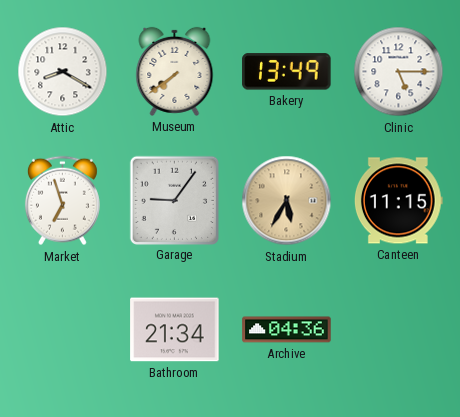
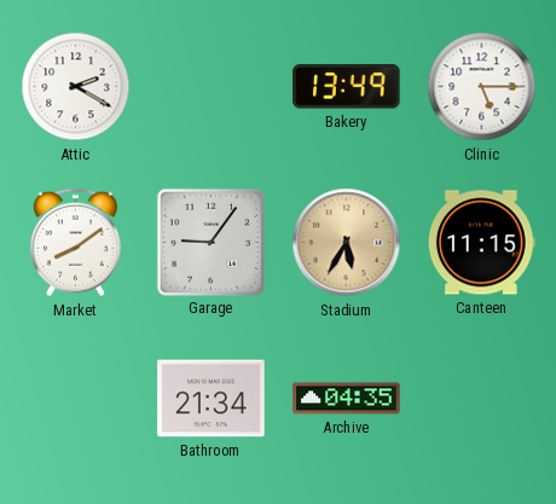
Attic: 8:20 -> 2:20
Museum: 7:39 -> none
Market: 6:57 -> 8:09
Archive: 04:36 -> 04:35
